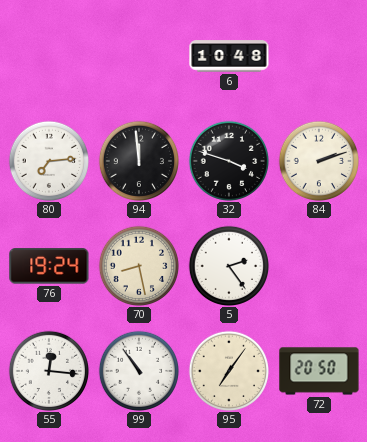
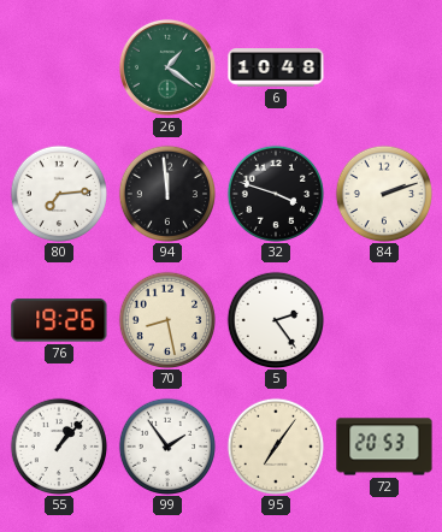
26: none -> 1:21
76: 19:24 -> 19:26
55: 12:16 -> 1:07
99: 10:54 -> 1:54
72: 20:50 -> 20:53
